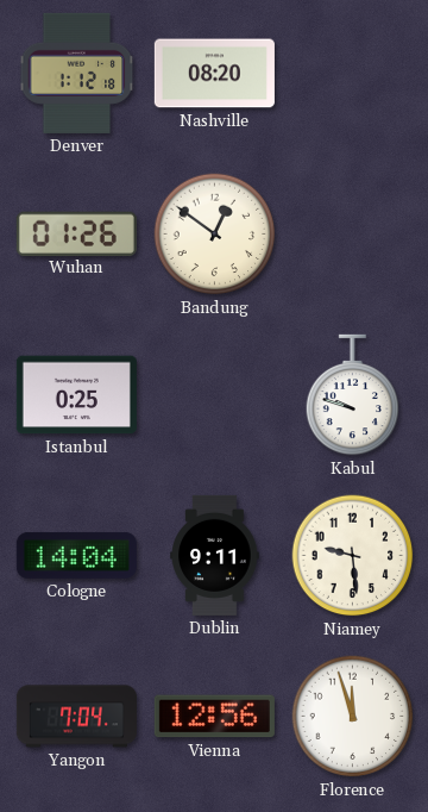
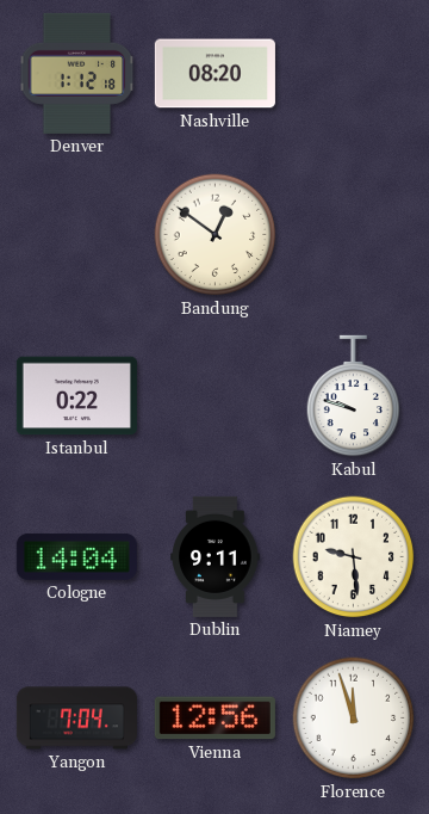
Wuhan: 01:26 -> none
Istanbul: 0:25 -> 0:22
